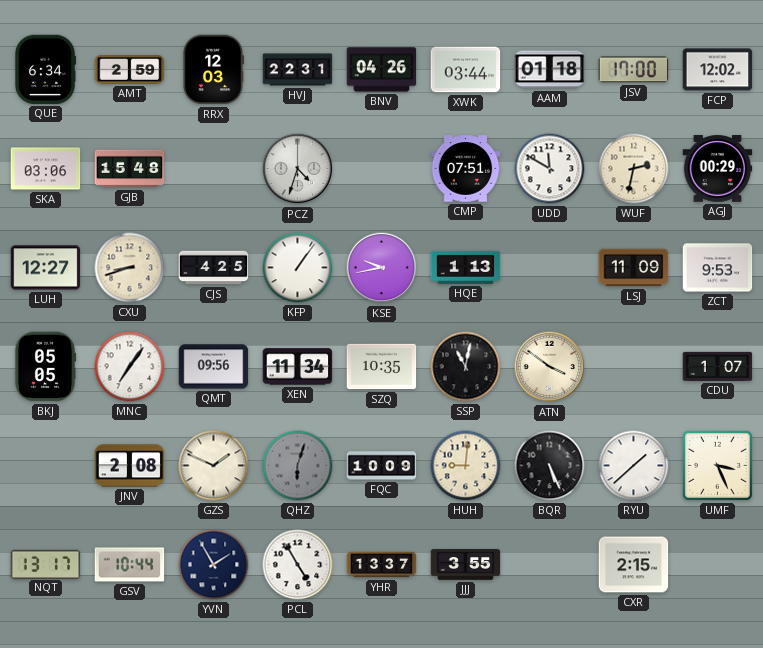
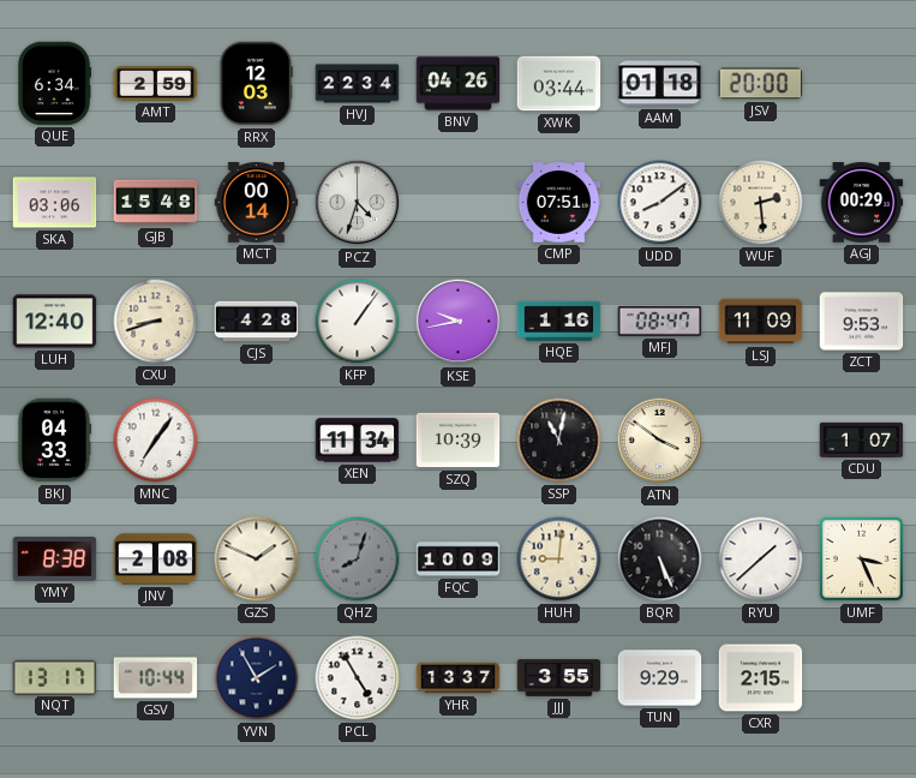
HVJ: 22:31 -> 22:34
JSV: 17:00 -> 20:00
FCP: 12:02 -> none
MCT: none -> 00:14
UDD: 11:50 -> 8:09
WUF: 2:32 -> 2:29
LUH: 12:27 -> 12:40
CJS: 4:25 -> 4:28
HQE: 1:13 -> 1:16
MFJ: none -> 08:47
BKJ: 05:05 -> 04:33
QMT: 09:56 -> none
SZQ: 10:35 -> 10:39
YMY: none -> 8:38
QHZ: 6:03 -> 8:03
TUN: none -> 9:29
